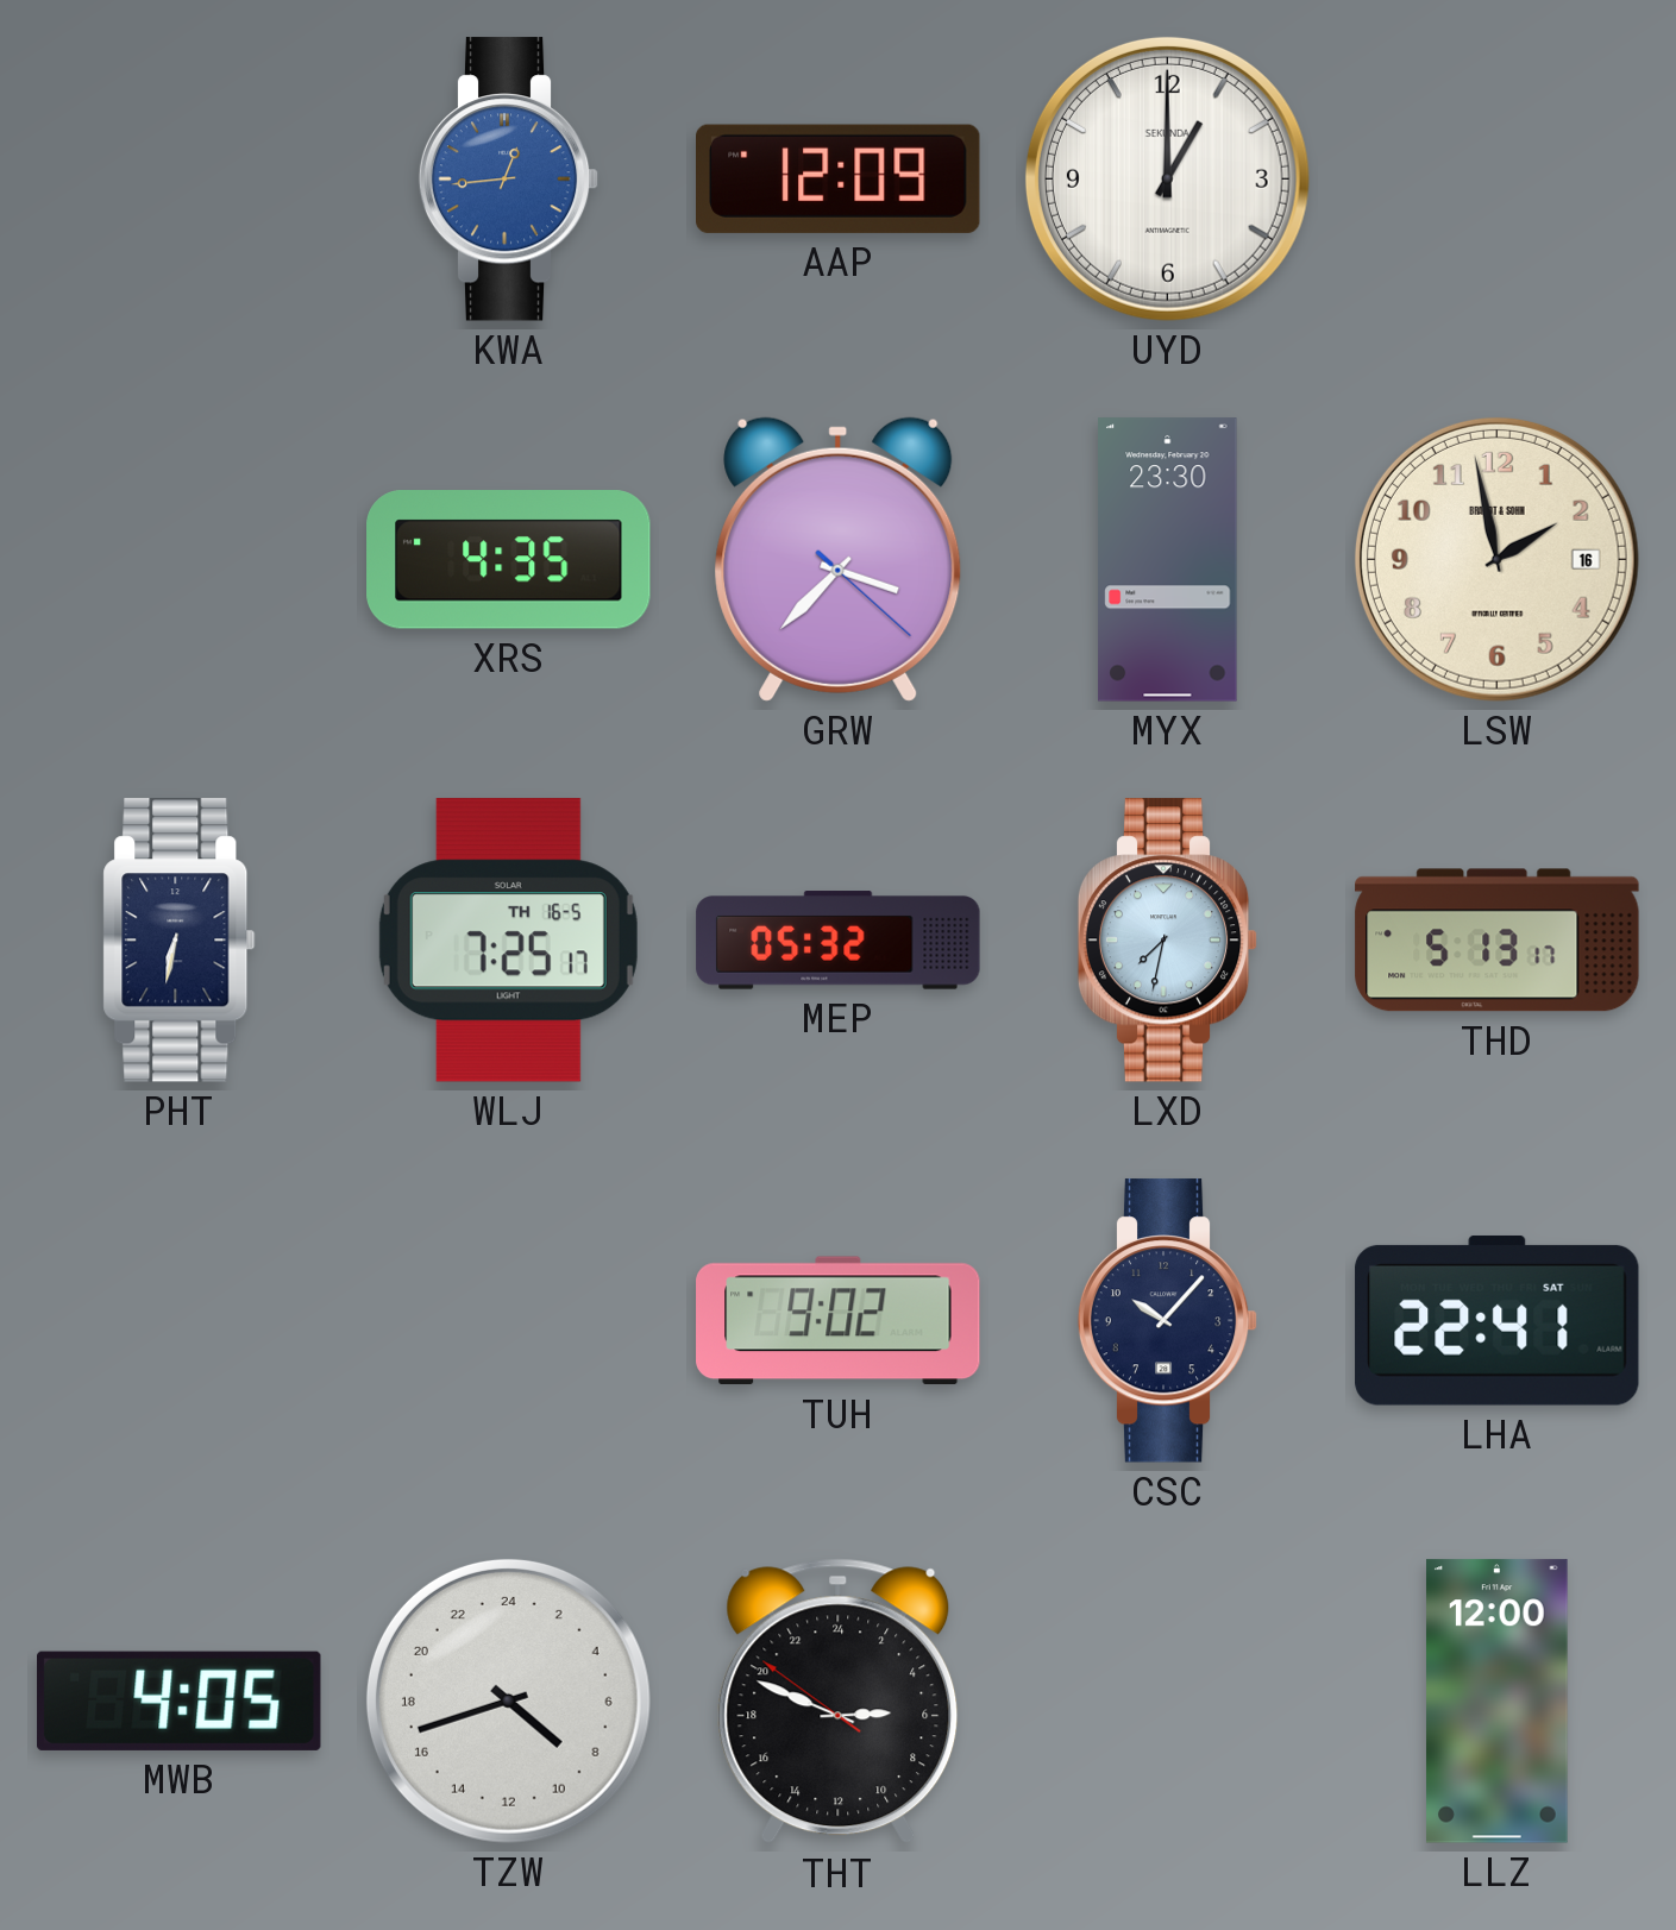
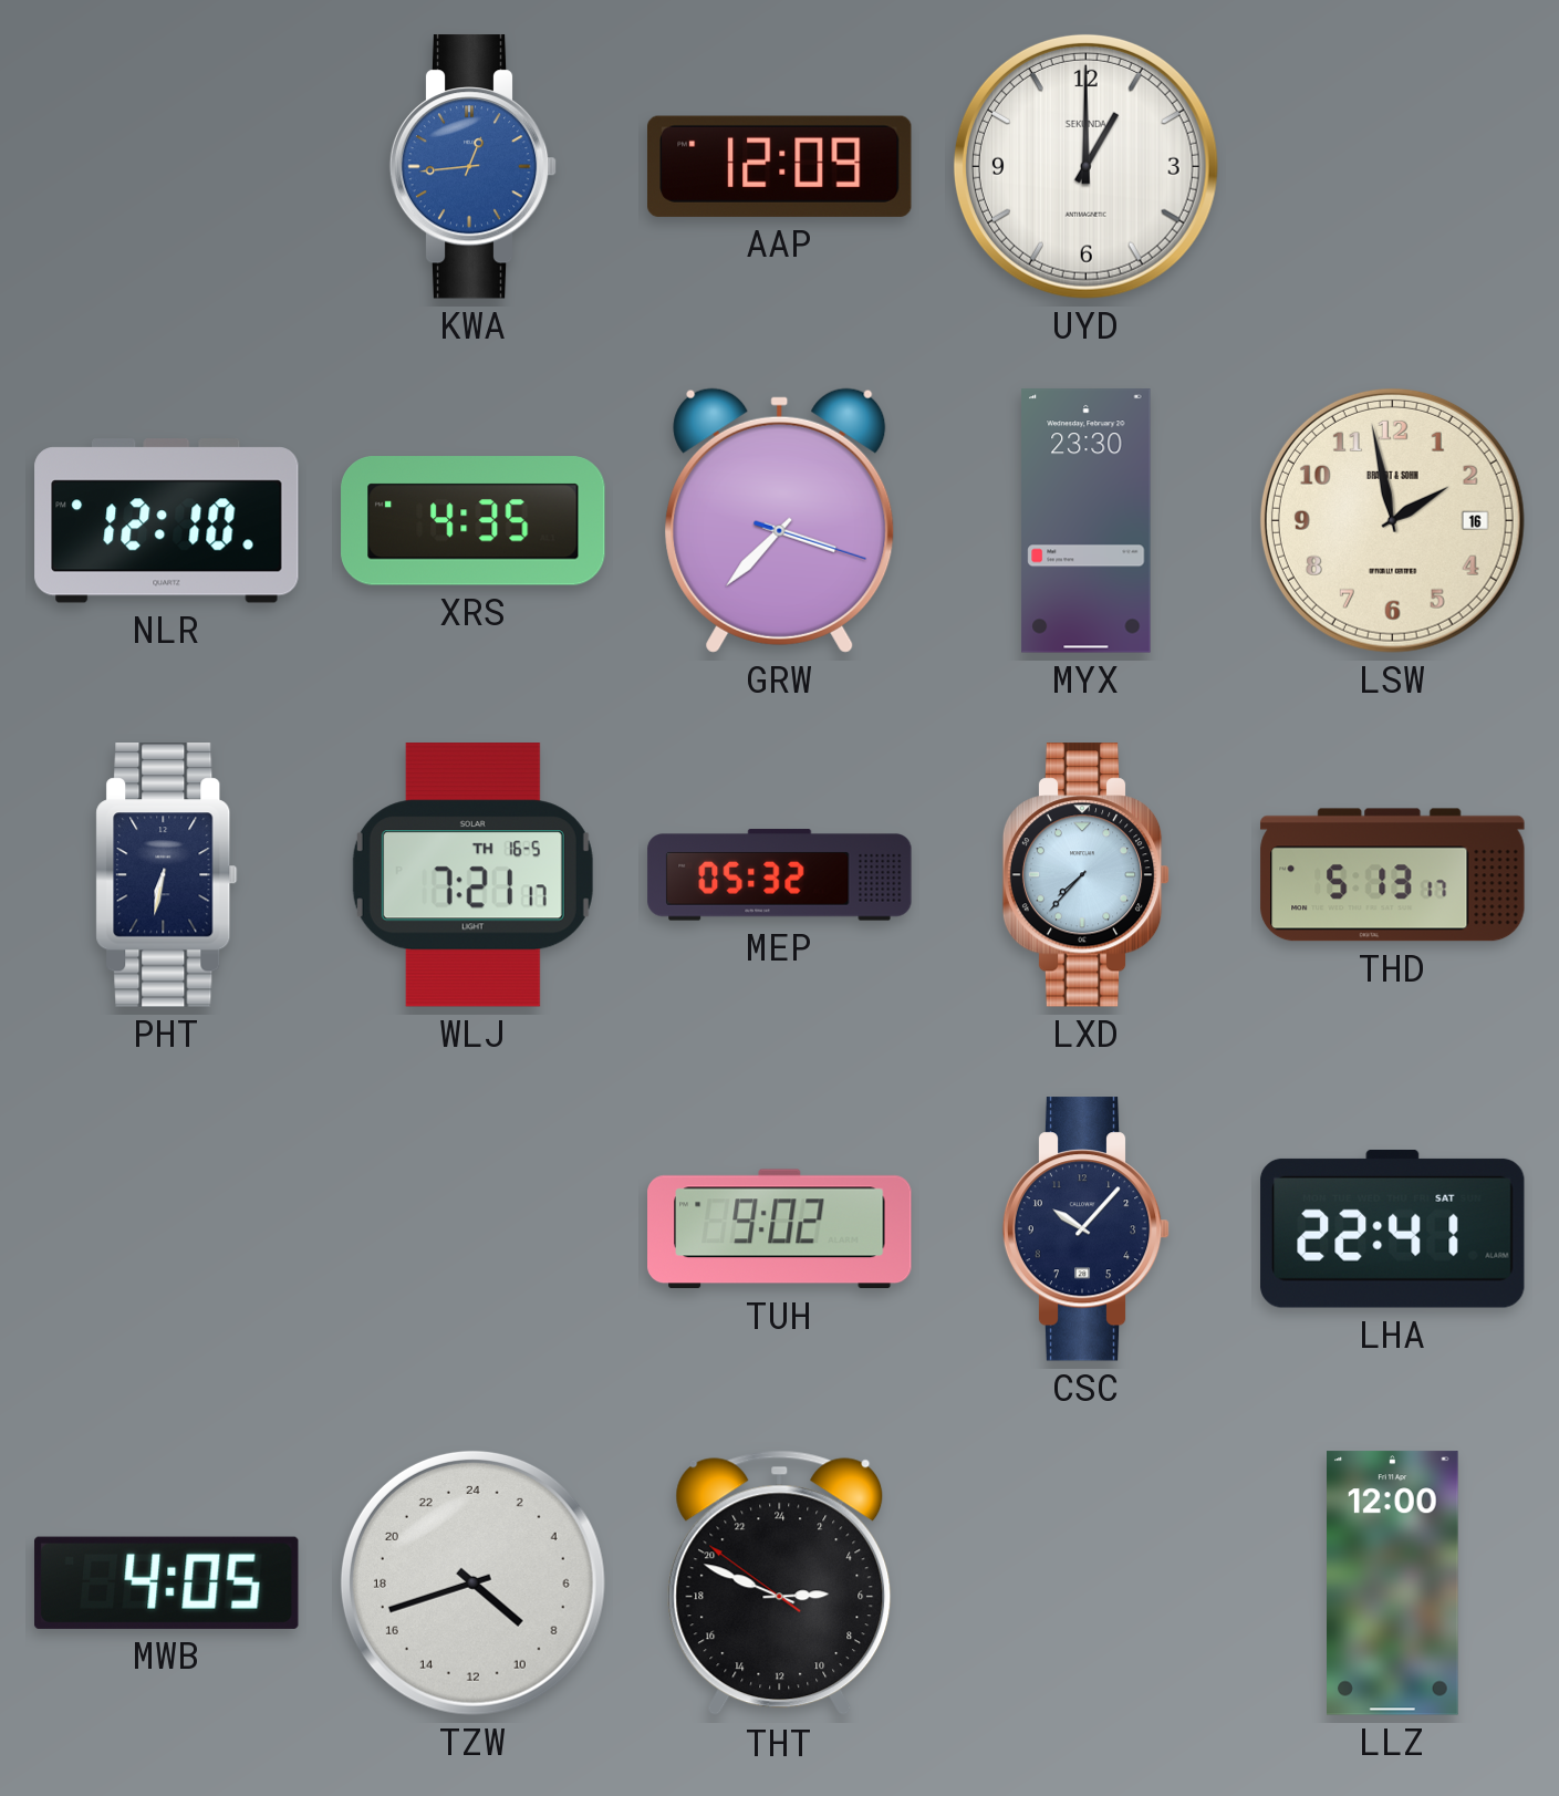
NLR: none -> 12:10
GRW: 3:37:22 -> 3:37:18
WLJ: 7:25 -> 7:21
LXD: 7:32 -> 7:37
